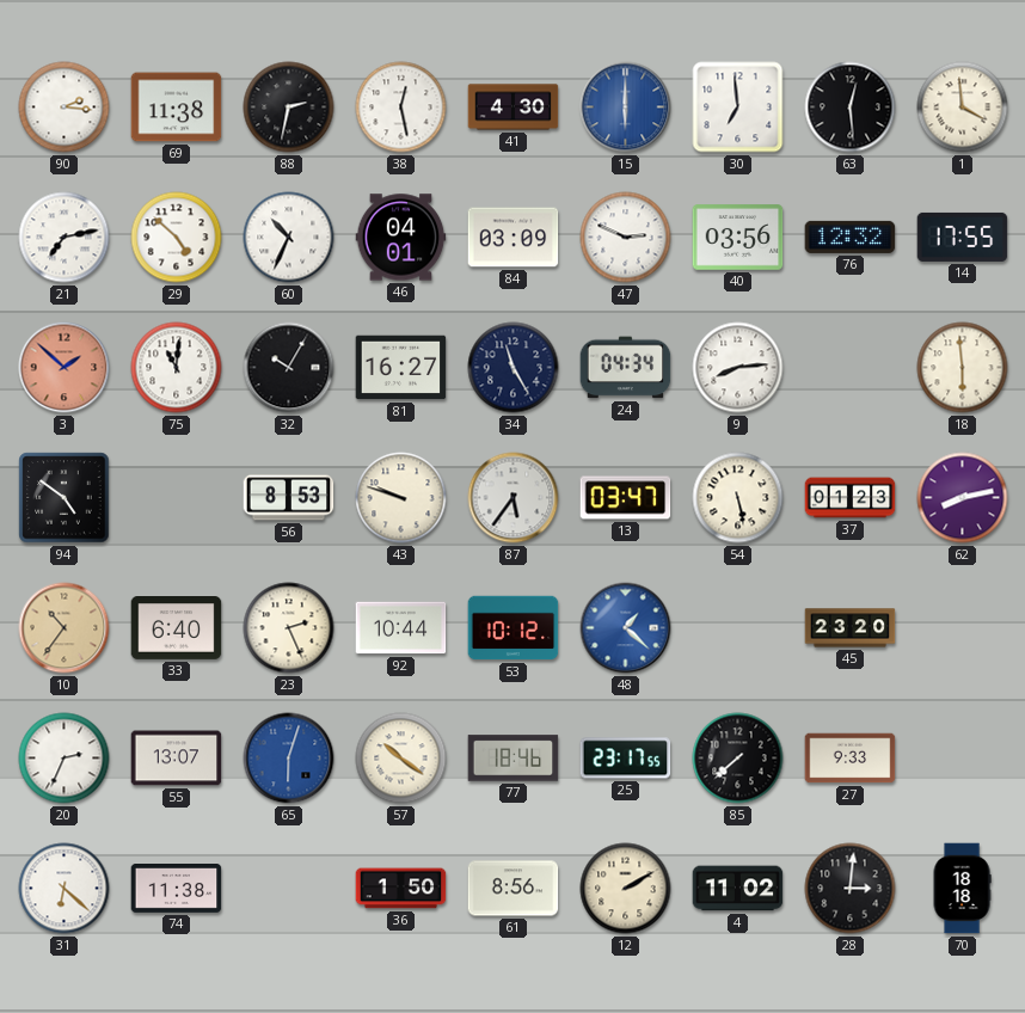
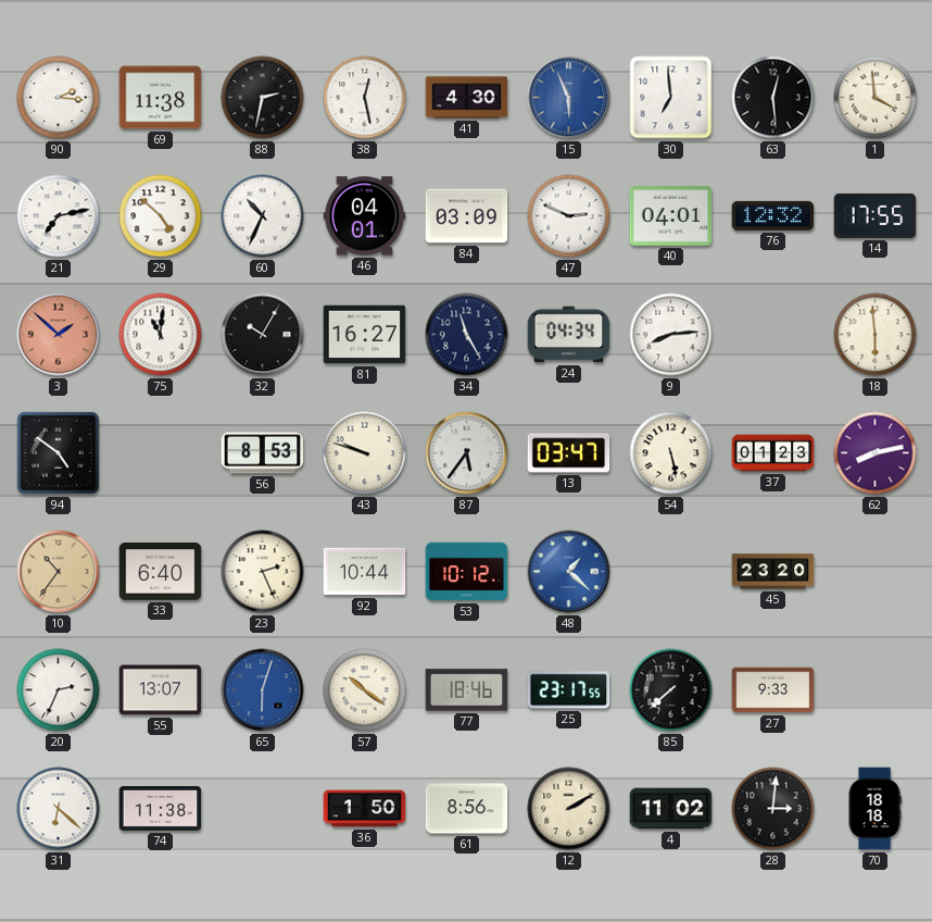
15: 6:00 -> 5:56
40: 03:56 -> 04:01
